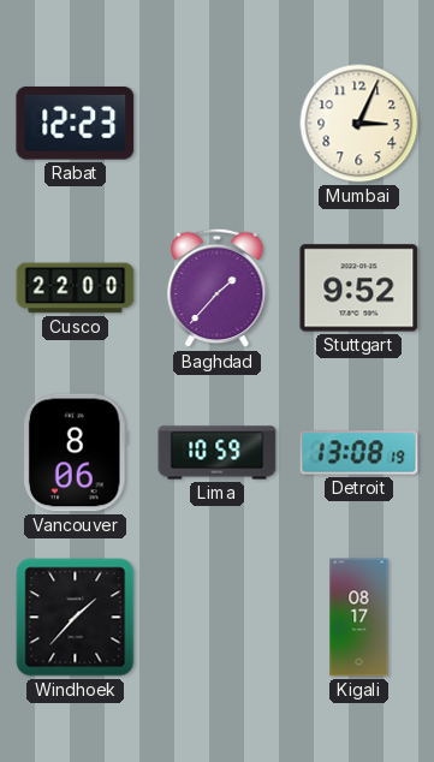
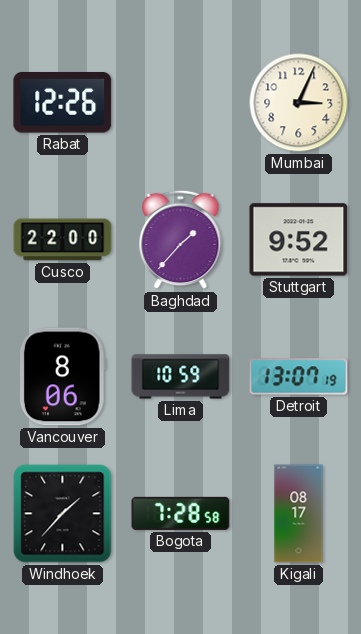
Rabat: 12:23 -> 12:26
Detroit: 13:08 -> 13:07
Bogota: none -> 7:28
